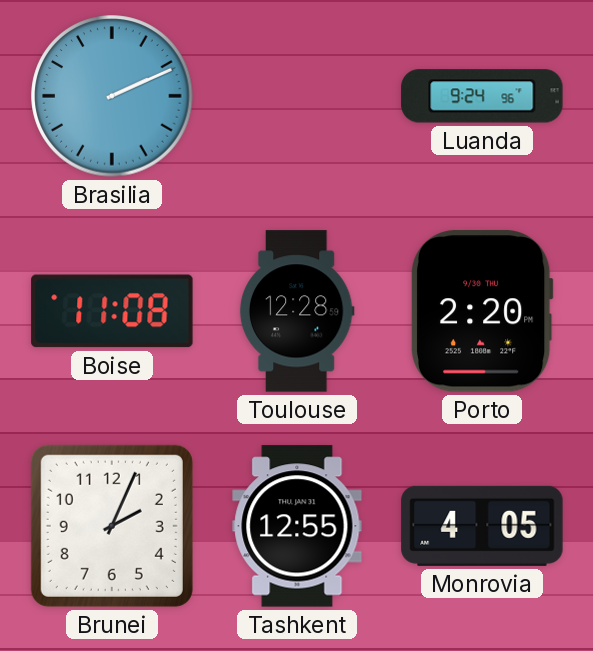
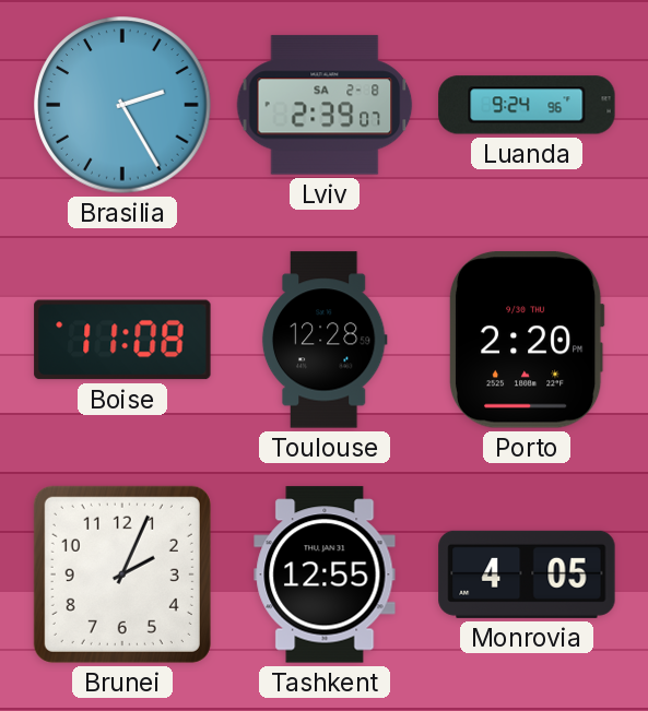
Brasilia: 2:11 -> 2:25
Lviv: none -> 2:39
